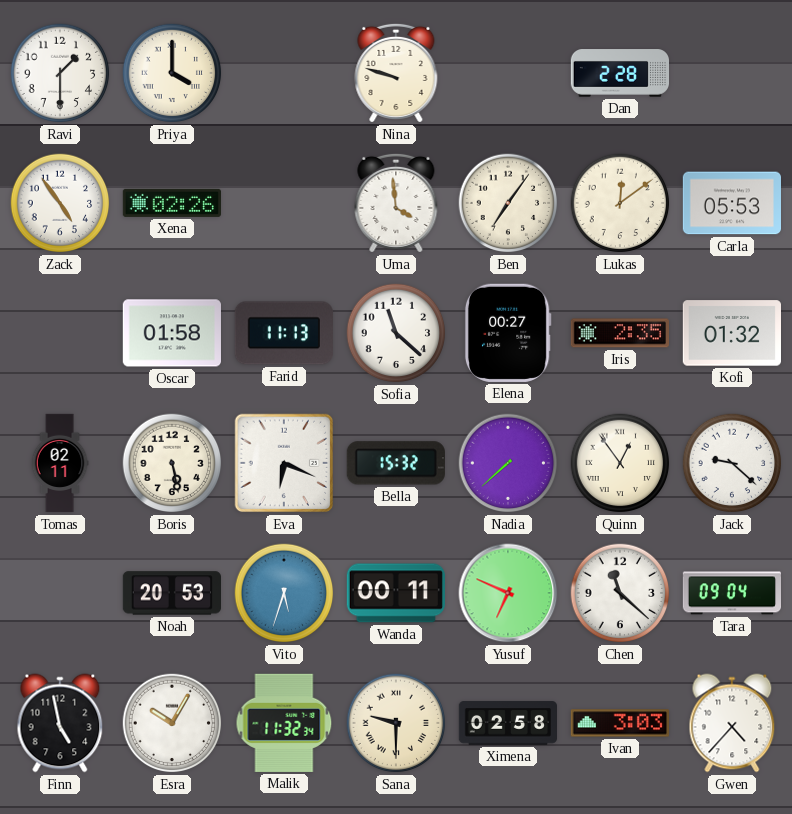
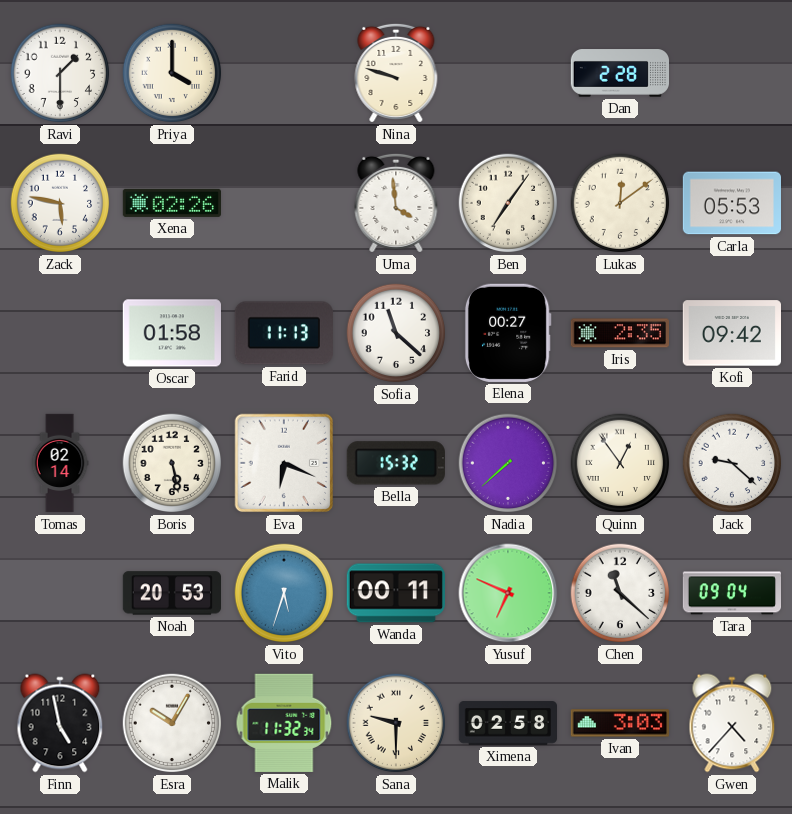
Zack: 4:54 -> 5:47
Kofi: 01:32 -> 09:42
Tomas: 02:11 -> 02:14
